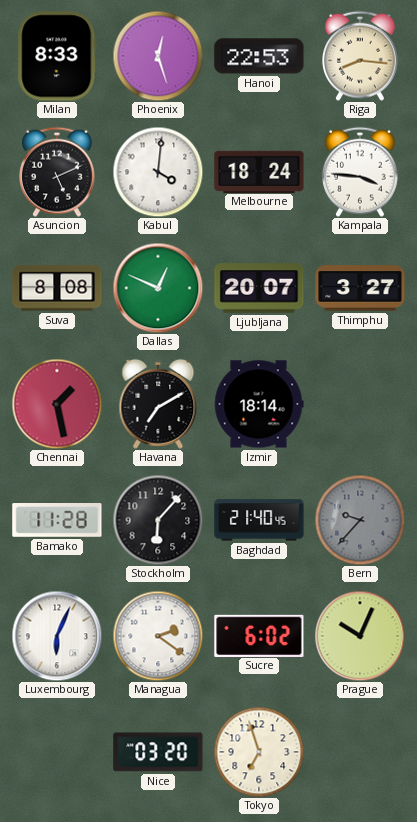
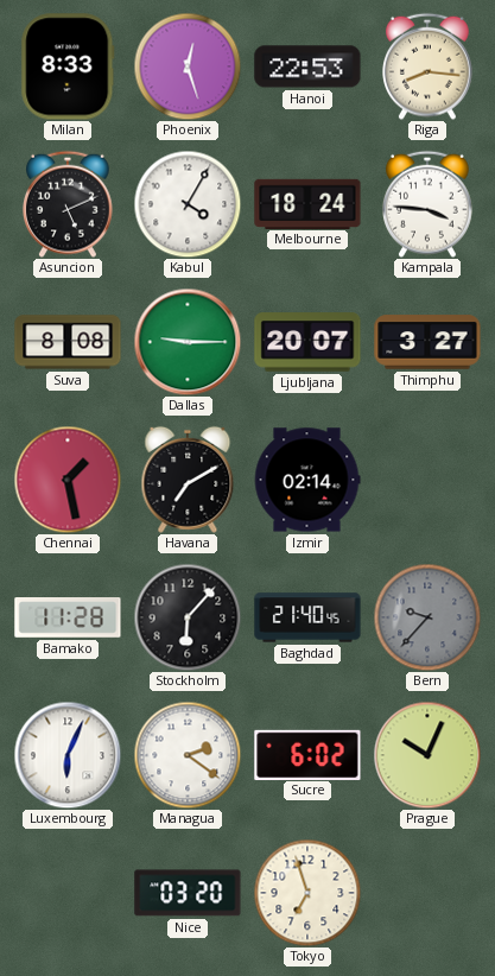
Kabul: 4:01 -> 4:05
Dallas: 12:49 -> 9:15
Izmir: 18:14 -> 02:14
